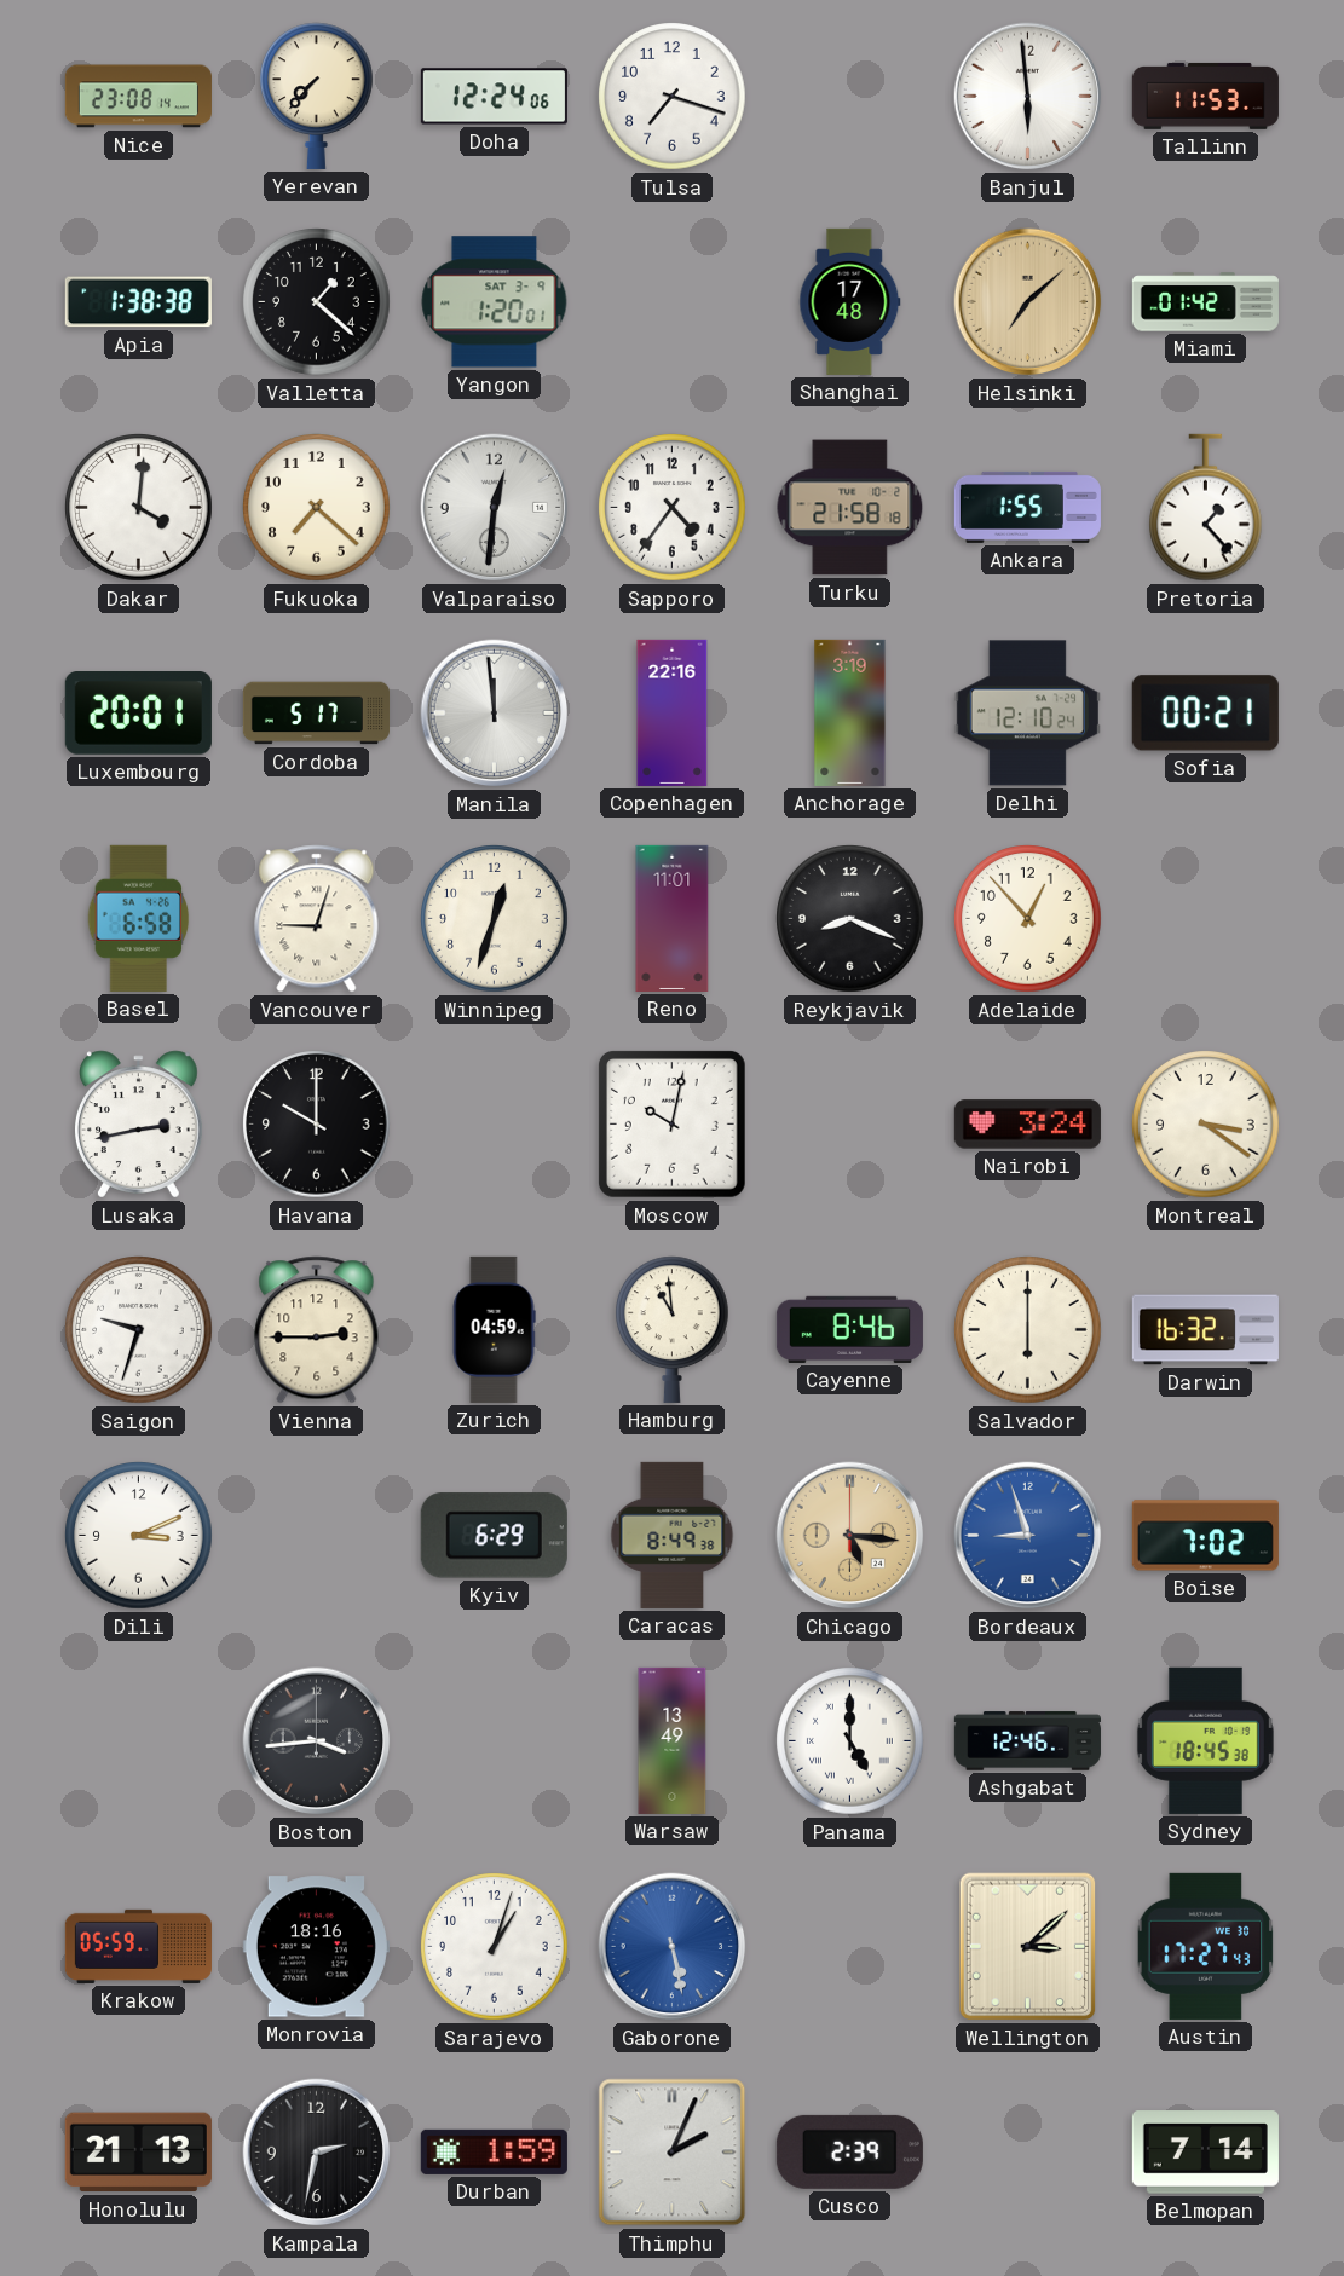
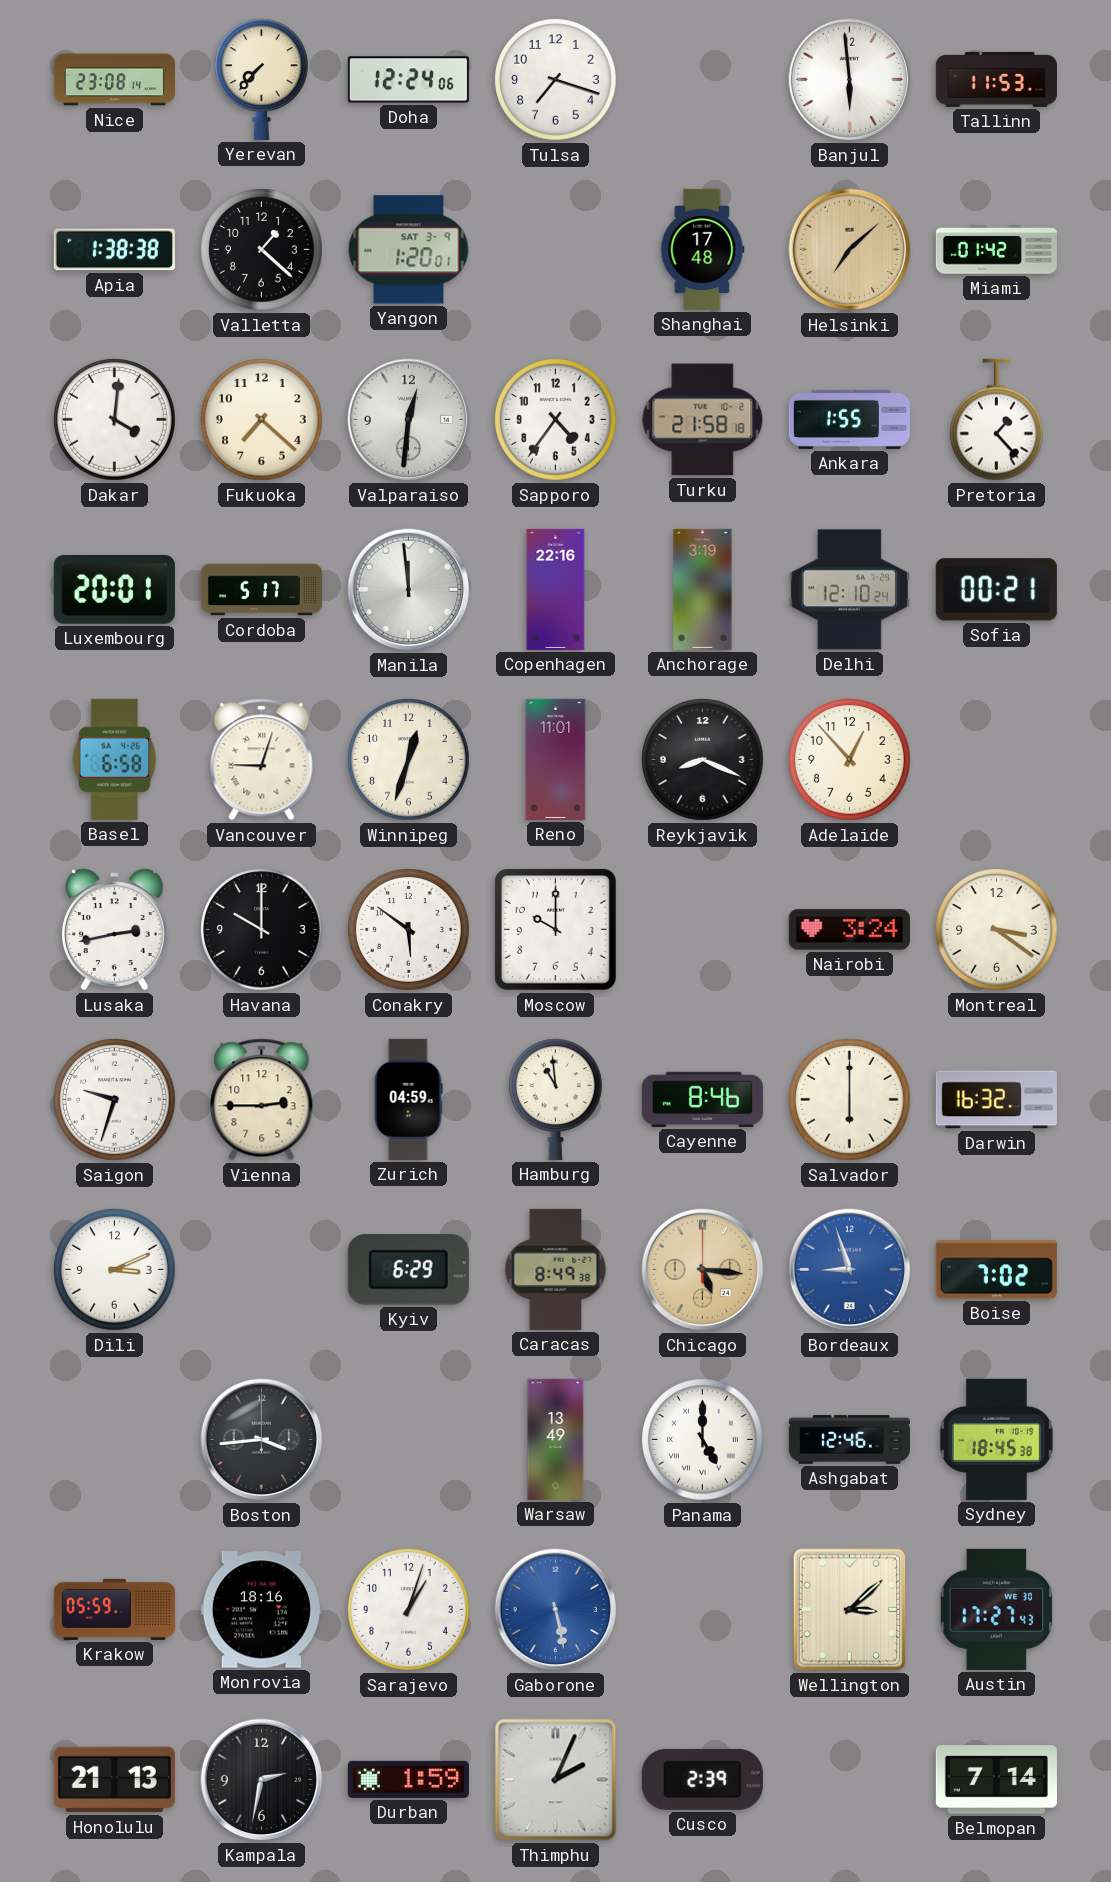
Conakry: none -> 5:51
Moscow: 10:02 -> 10:00
